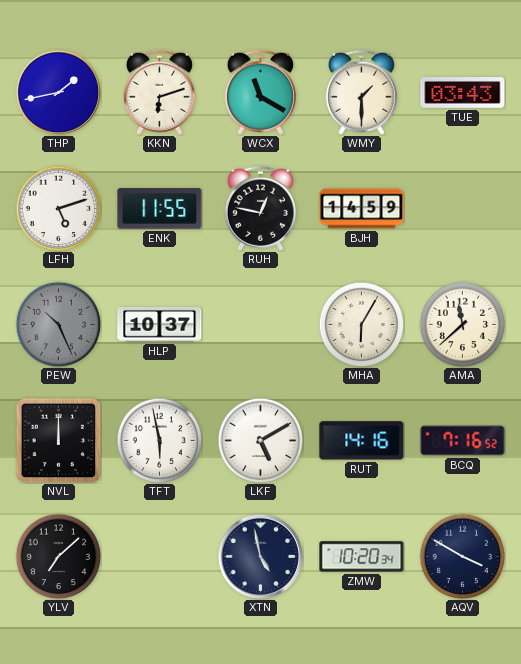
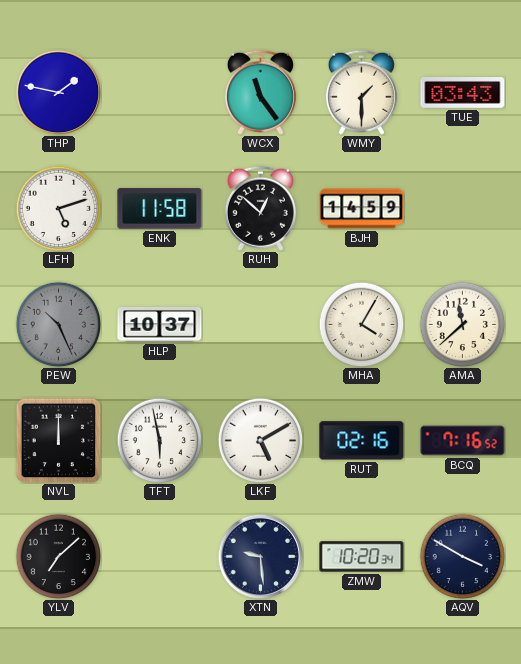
THP: 1:43 -> 1:47
KKN: 6:12 -> none
WCX: 11:20 -> 11:24
ENK: 11:55 -> 11:58
RUH: 12:47 -> 12:52
MHA: 6:05 -> 4:05
RUT: 14:16 -> 02:16
XTN: 4:58 -> 9:29
